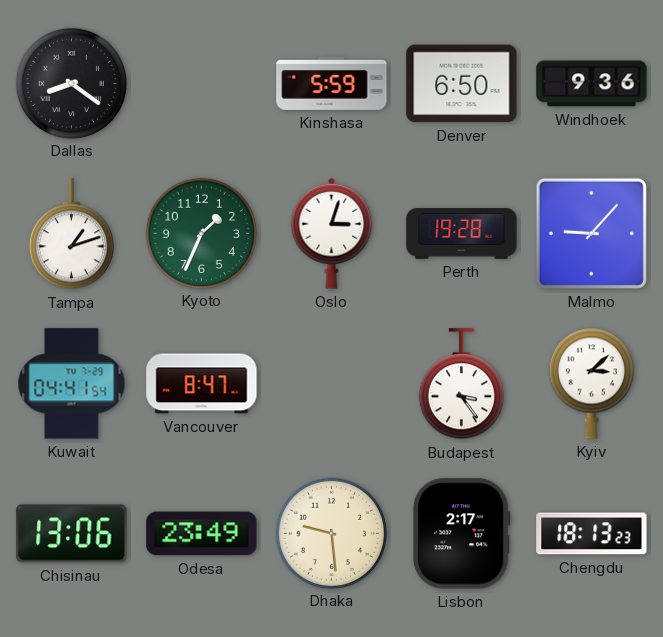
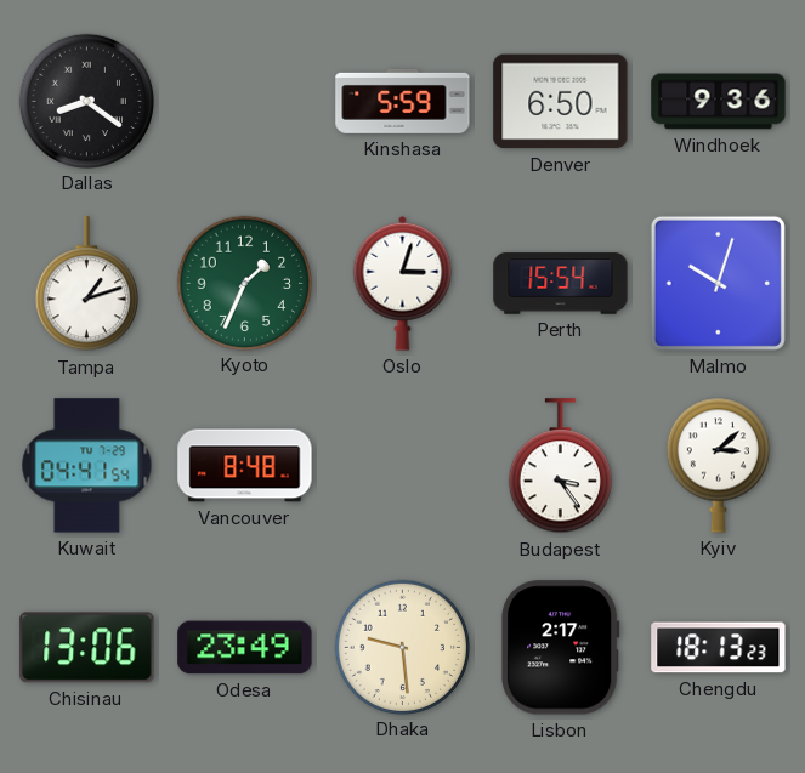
Perth: 19:28 -> 15:54
Malmo: 9:07 -> 10:03
Vancouver: 8:47 -> 8:48
